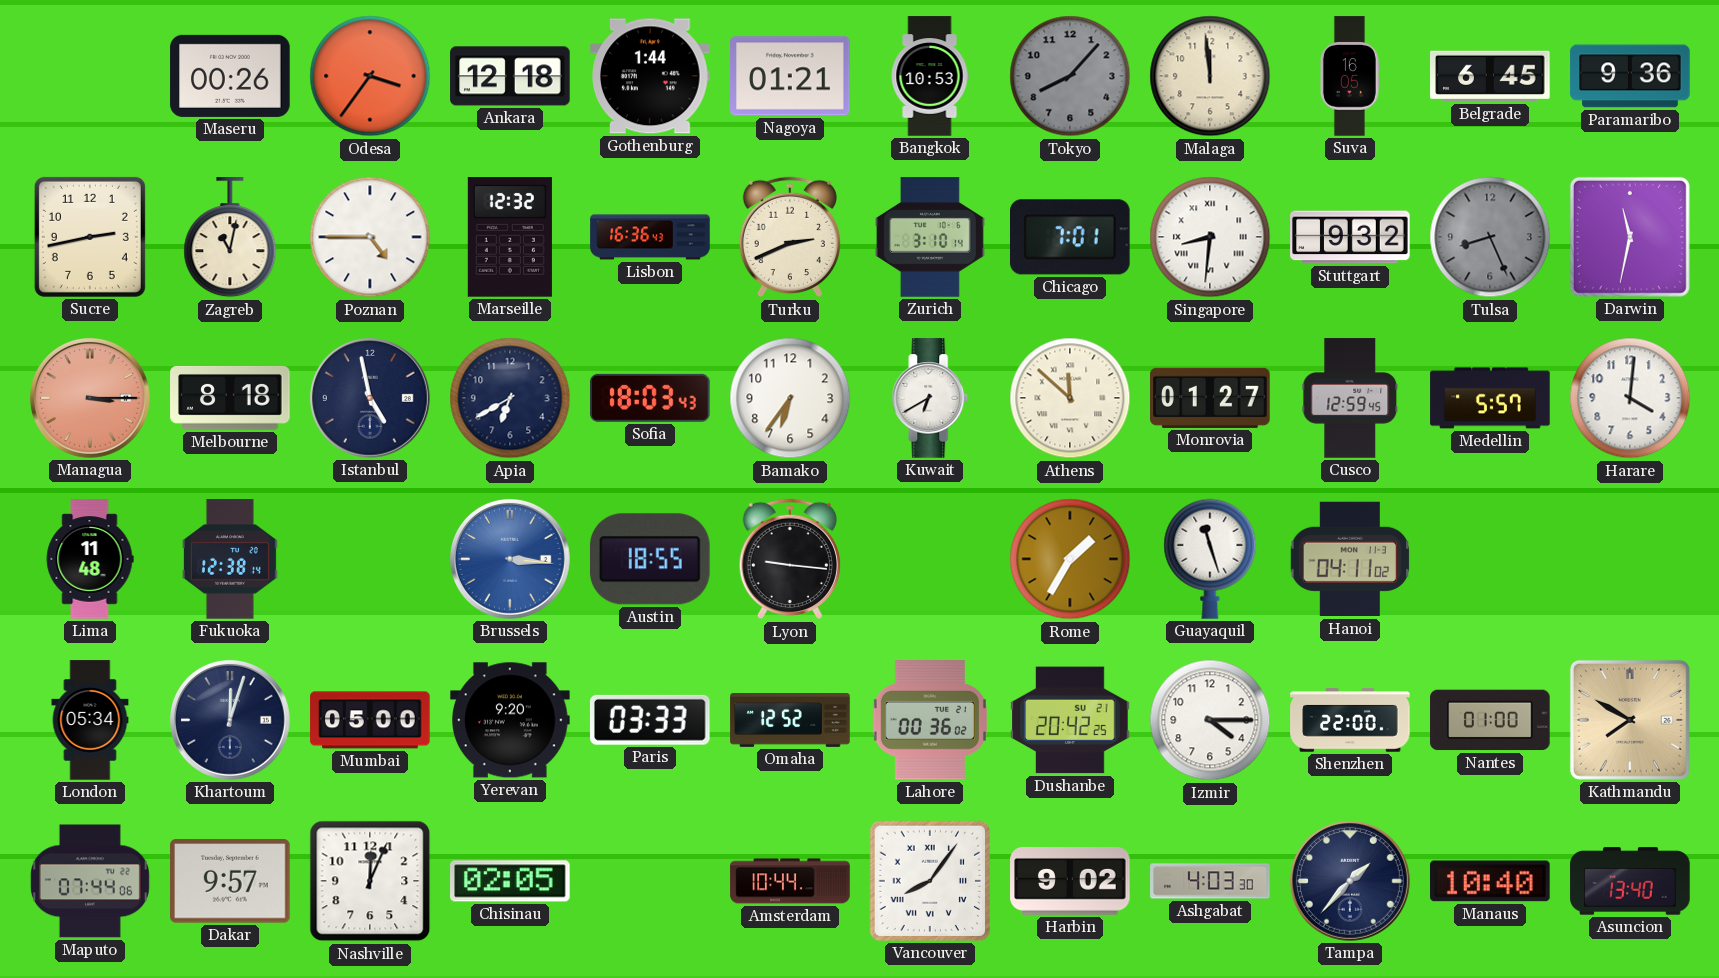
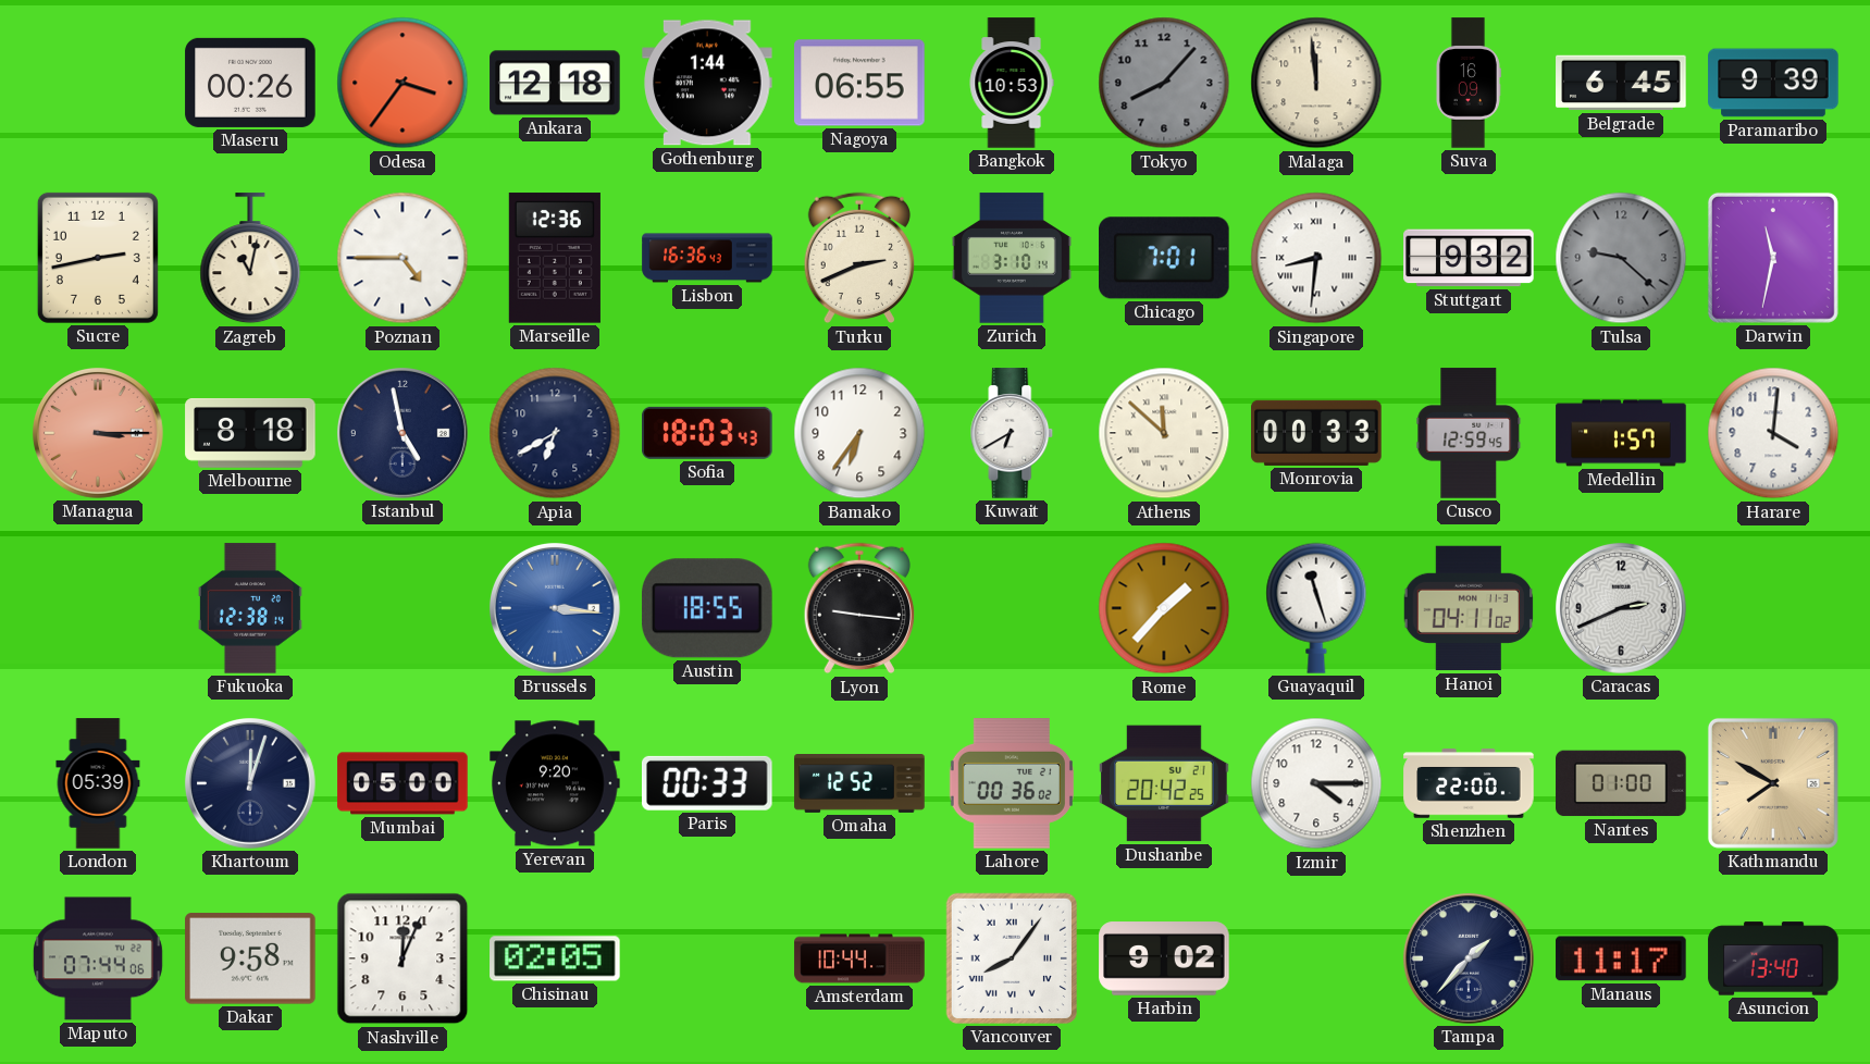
Nagoya: 01:21 -> 06:55
Suva: 16:05 -> 16:09
Paramaribo: 9:36 -> 9:39
Marseille: 12:32 -> 12:36
Tulsa: 8:26 -> 9:22
Monrovia: 01:27 -> 00:33
Medellin: 5:57 -> 1:57
Lima: 11:48 -> none
Rome: 1:35 -> 1:37
Caracas: none -> 2:41
London: 05:34 -> 05:39
Paris: 03:33 -> 00:33
Dakar: 9:57 -> 9:58
Ashgabat: 4:03 -> none
Manaus: 10:40 -> 11:17
